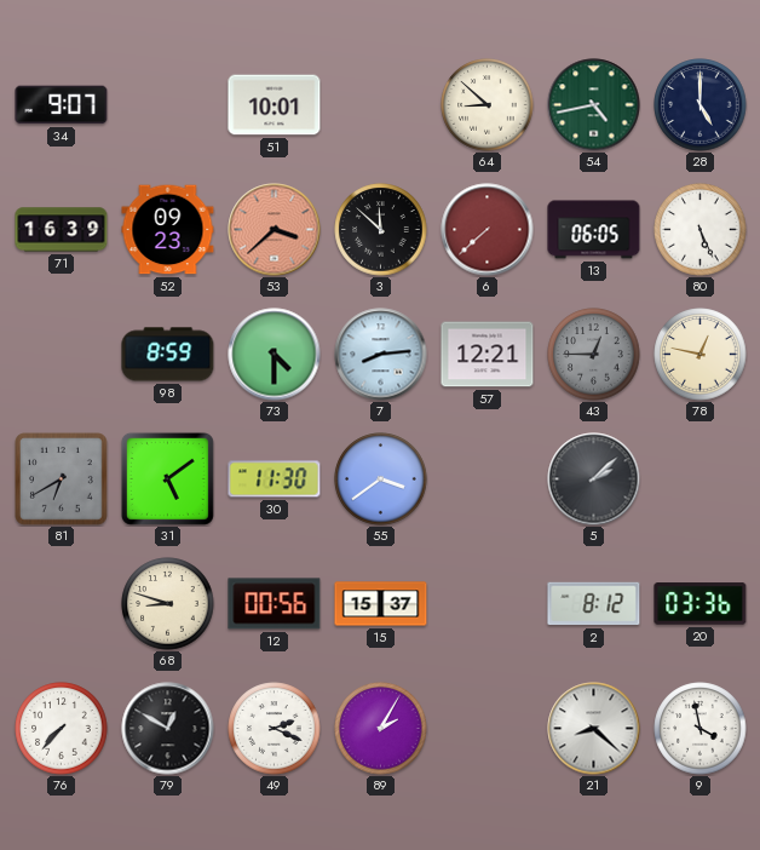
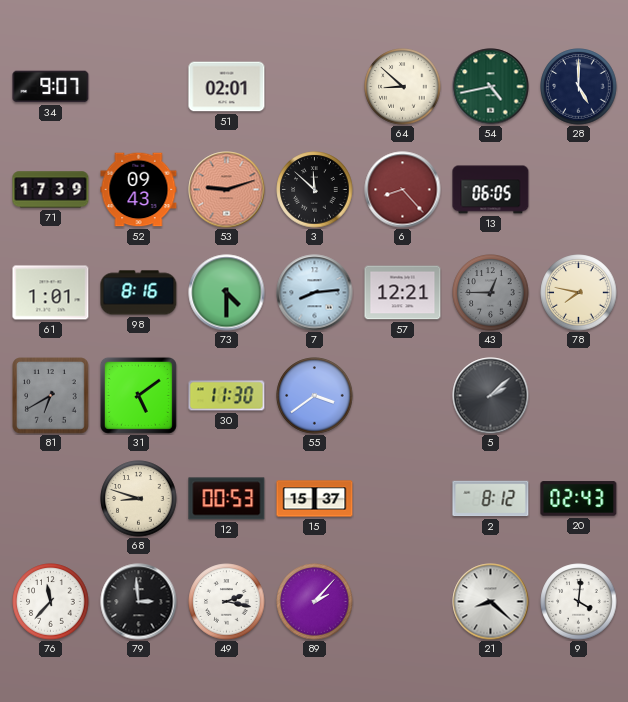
51: 10:01 -> 02:01
71: 16:39 -> 17:39
52: 09:23 -> 09:43
53: 3:38 -> 9:12
6: 7:38 -> 8:23
80: 5:26 -> none
61: none -> 1:01
98: 8:59 -> 8:16
78: 12:47 -> 7:47
12: 00:56 -> 00:53
20: 03:36 -> 02:43
76: 7:37 -> 11:37
79: 12:50 -> 2:59
49: 2:19 -> 2:17
89: 2:05 -> 2:07
9: 3:58 -> 4:01
